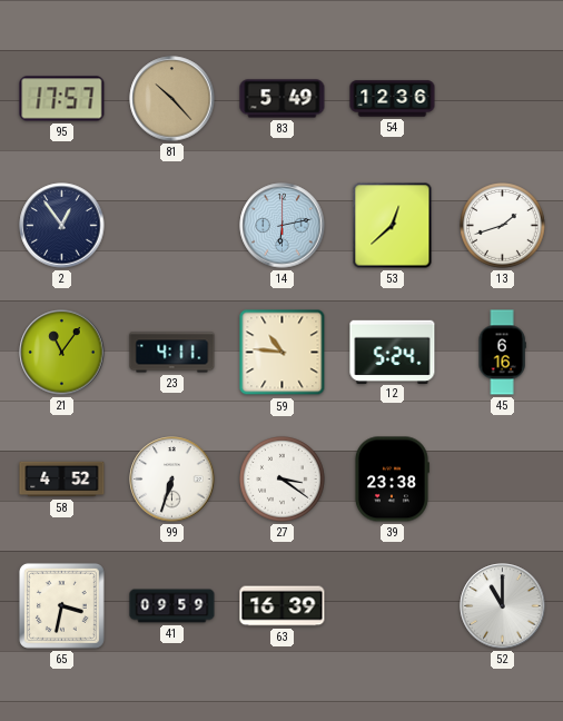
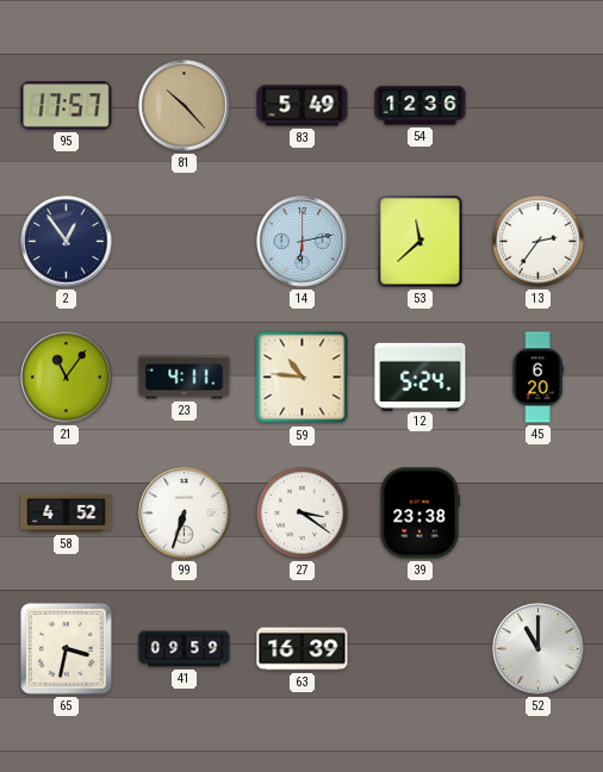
53: 12:38 -> 11:38
13: 1:42 -> 2:36
45: 6:16 -> 6:20
